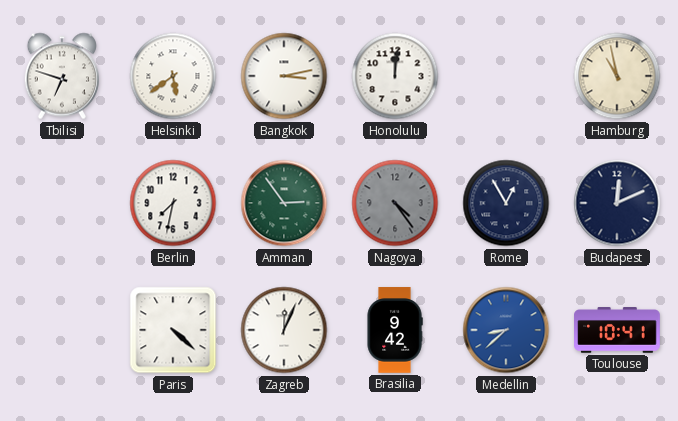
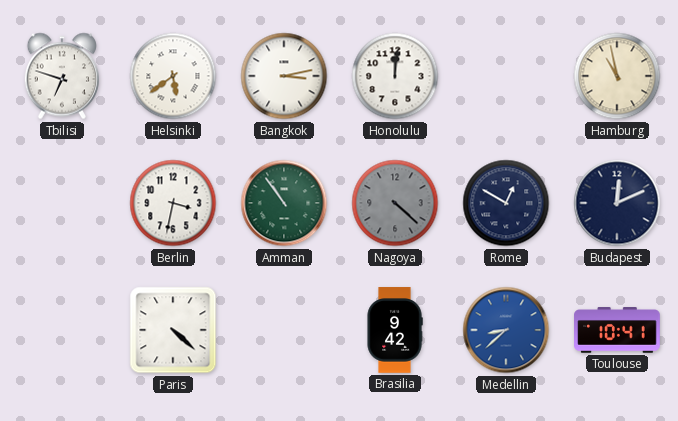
Berlin: 7:32 -> 3:32
Amman: 2:54 -> 10:54
Nagoya: 4:24 -> 4:22
Rome: 12:55 -> 12:50
Zagreb: 12:04 -> none
